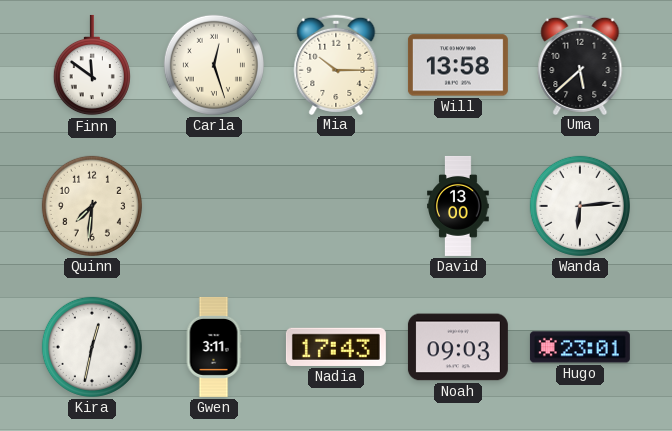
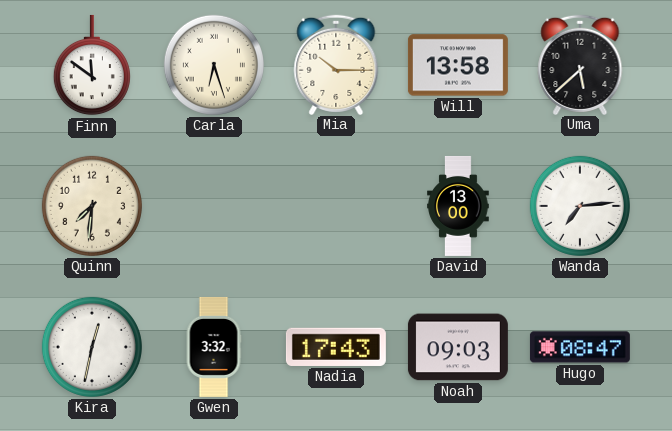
Carla: 12:27 -> 6:27
Wanda: 6:14 -> 7:14
Gwen: 3:11 -> 3:32
Hugo: 23:01 -> 08:47
